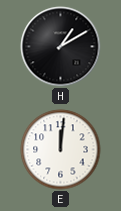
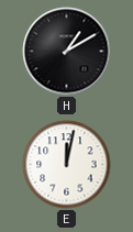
E: 12:01 -> 12:02
